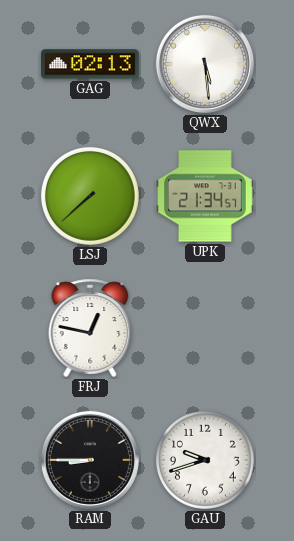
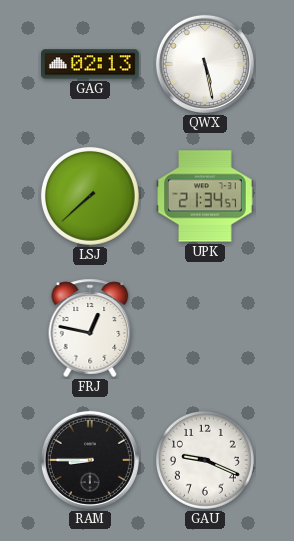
QWX: 5:29 -> 5:28
GAU: 9:42 -> 9:19
